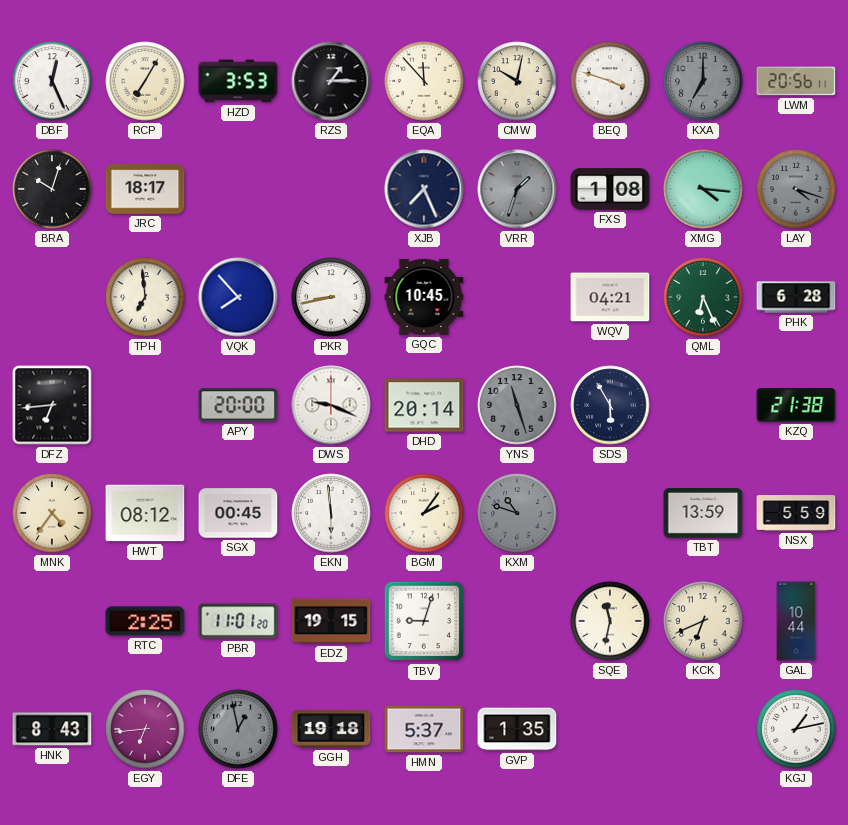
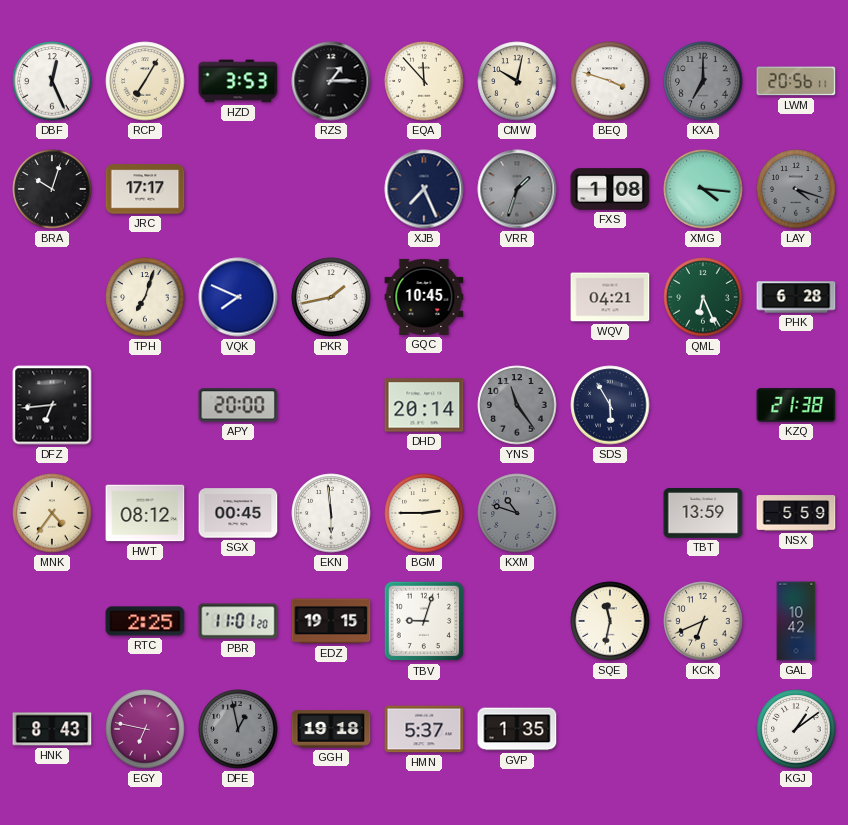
JRC: 18:17 -> 17:17
TPH: 6:59 -> 7:03
VQK: 7:53 -> 7:49
PKR: 8:43 -> 1:43
DWS: 9:19 -> none
YNS: 11:27 -> 11:24
BGM: 2:06 -> 2:45
GAL: 10:44 -> 10:42
EGY: 6:44 -> 6:47
KGJ: 1:13 -> 1:09
